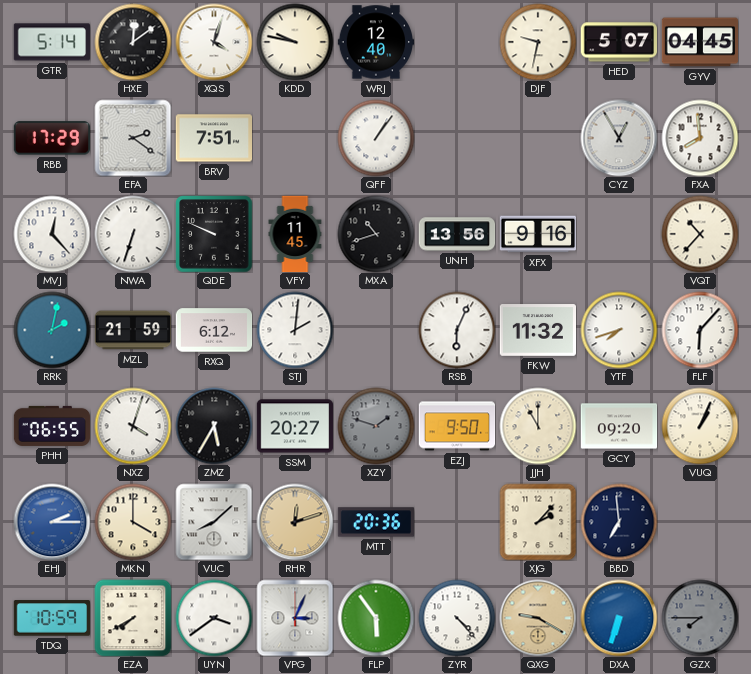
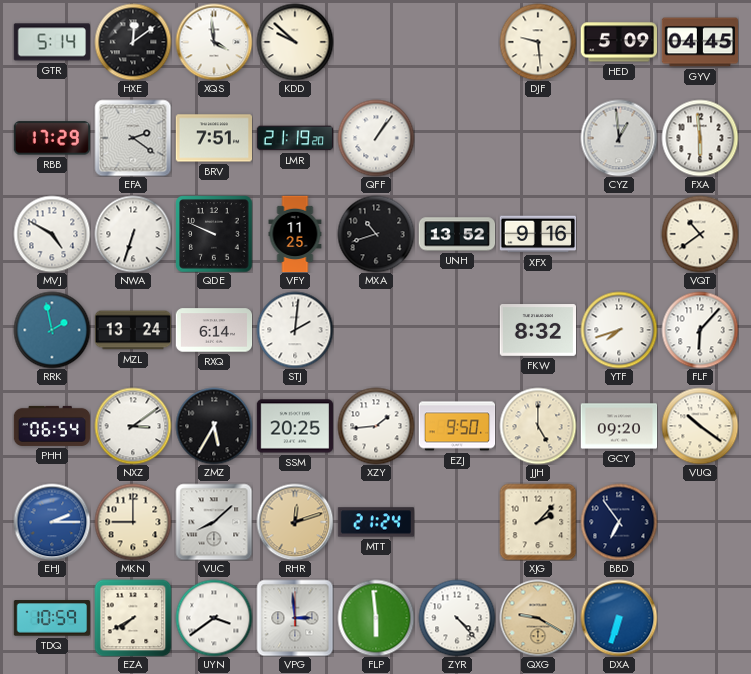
XQS: 4:03 -> 3:59
KDD: 9:47 -> 9:52
WRJ: 12:40 -> none
DJF: 9:32 -> 9:29
HED: 5:07 -> 5:09
LMR: none -> 21:19
CYZ: 12:55 -> 12:59
FXA: 7:59 -> 5:59
MVJ: 12:23 -> 4:50
VFY: 11:45 -> 11:25
UNH: 13:56 -> 13:52
VQT: 10:37 -> 10:39
RRK: 2:02 -> 1:58
MZL: 21:59 -> 13:24
RXQ: 6:12 -> 6:14
RSB: 6:04 -> none
FKW: 11:32 -> 8:32
PHH: 06:55 -> 06:54
NXZ: 4:03 -> 3:09
SSM: 20:27 -> 20:25
XZY: 1:48 -> 1:44
XZY dial: grey -> white
JJH: 11:00 -> 5:00
VUQ: 1:04 -> 10:21
MKN: 4:00 -> 9:00
MTT: 20:36 -> 21:24
BBD: 6:59 -> 6:54
VPG: 3:04 -> 2:59
FLP: 5:54 -> 5:59
GZX: 7:45 -> none
